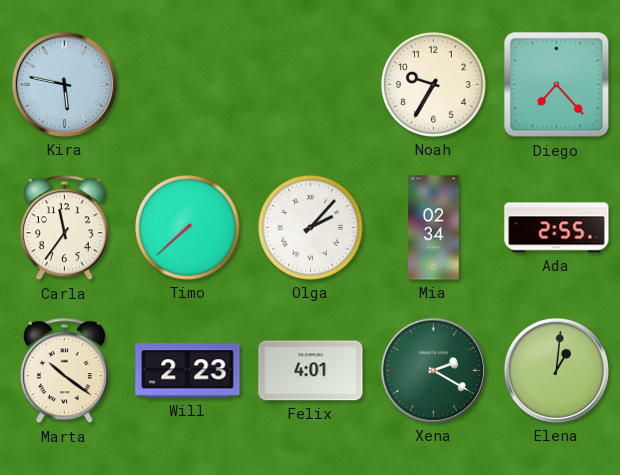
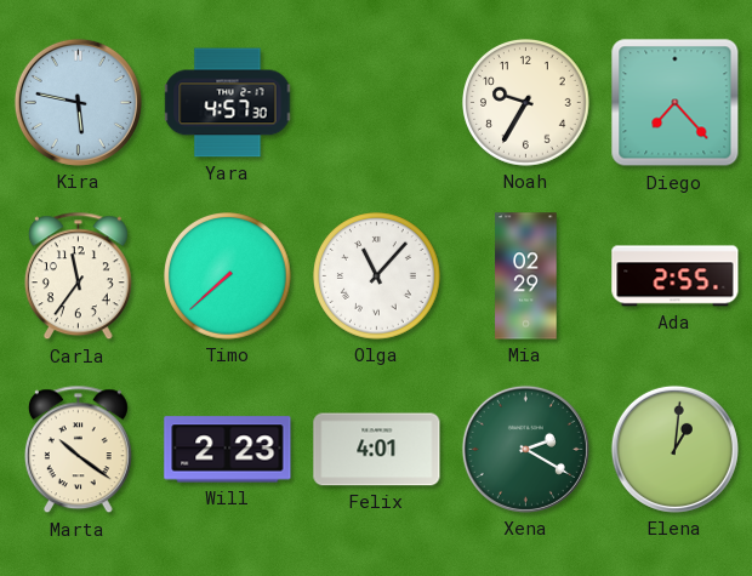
Yara: none -> 4:57
Olga: 2:07 -> 11:07
Mia: 02:34 -> 02:29
